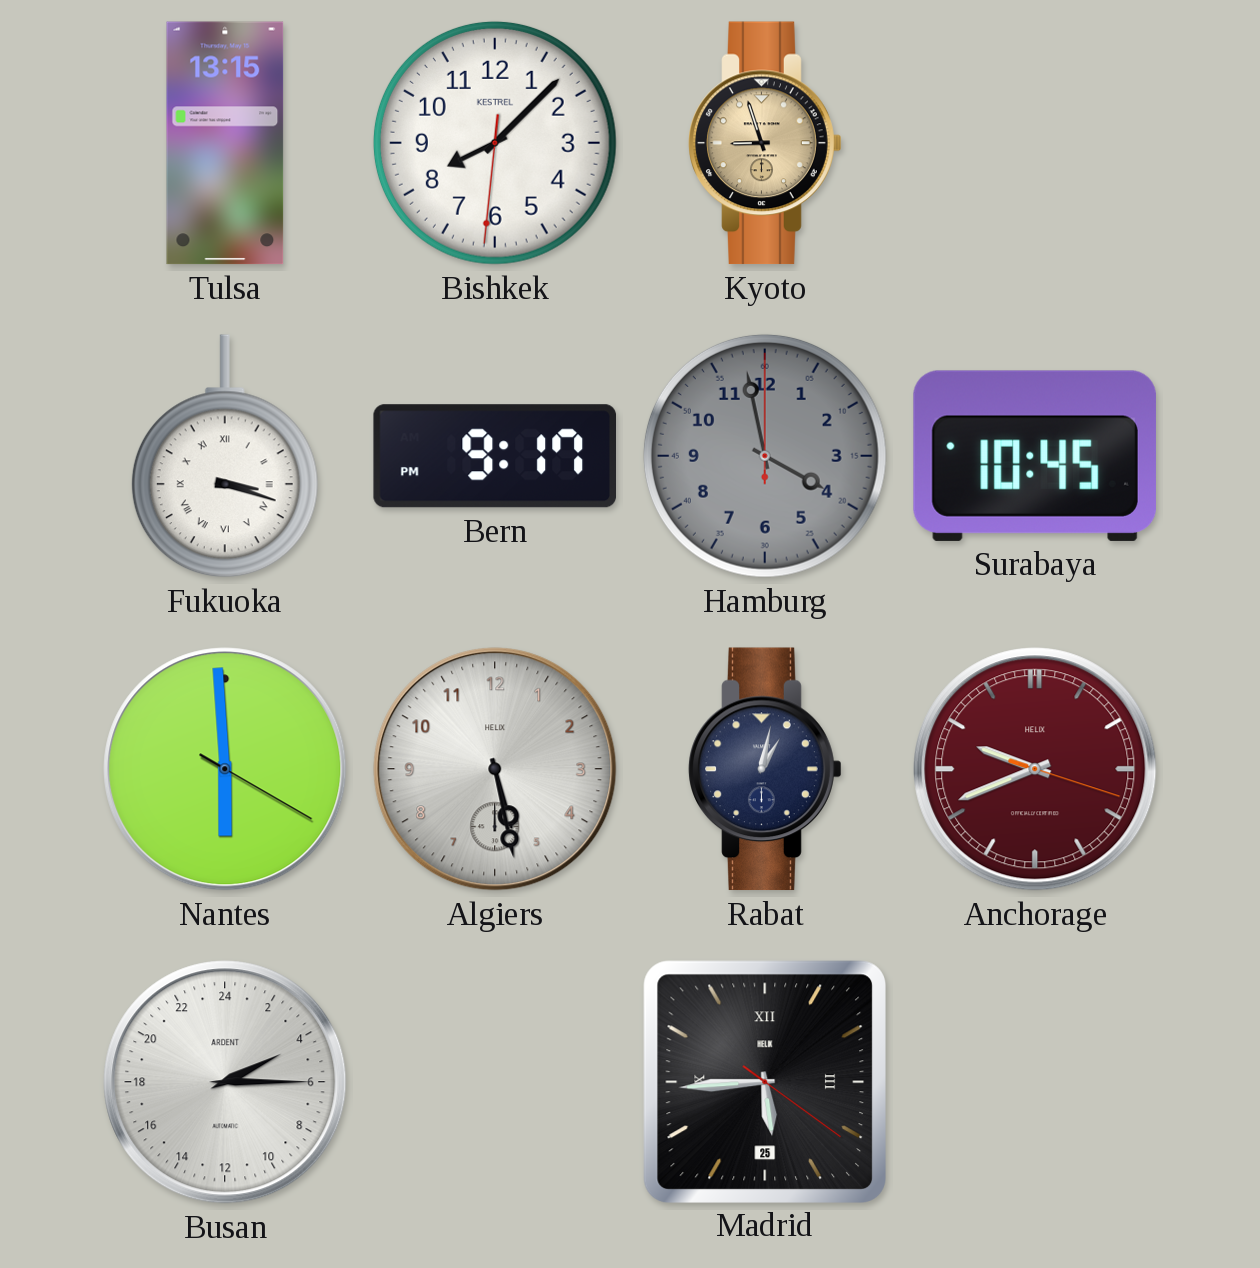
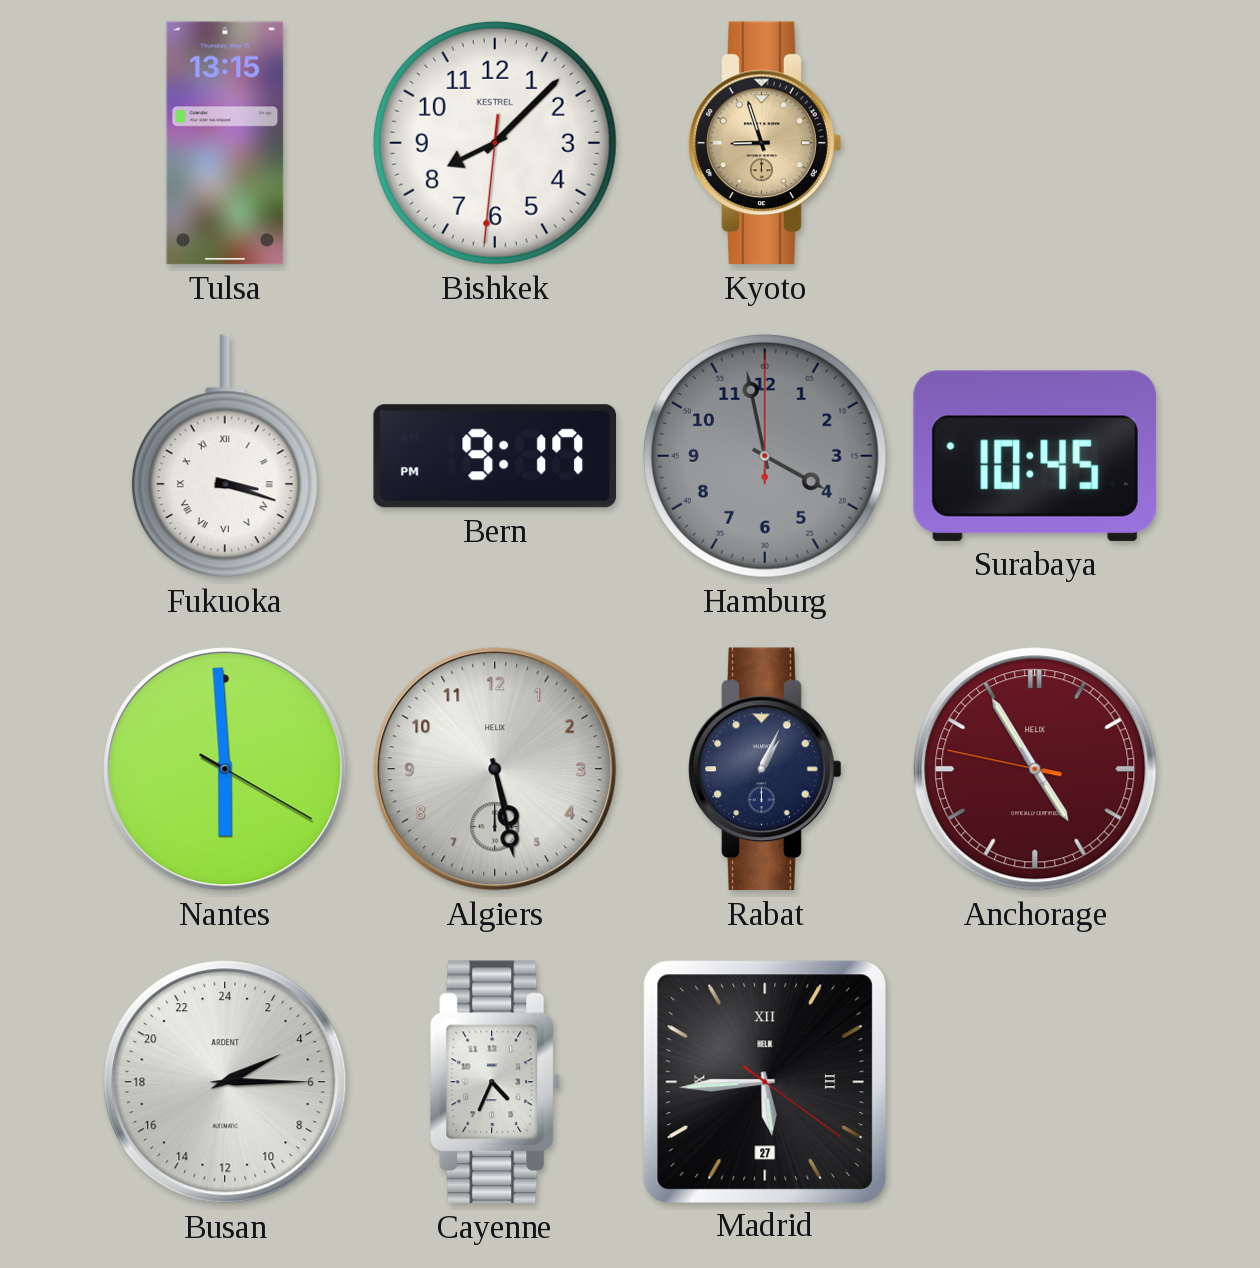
Rabat: 1:02 -> 1:04
Anchorage: 9:41 -> 4:54
Cayenne: none -> 4:34
Madrid date: 25 -> 27
